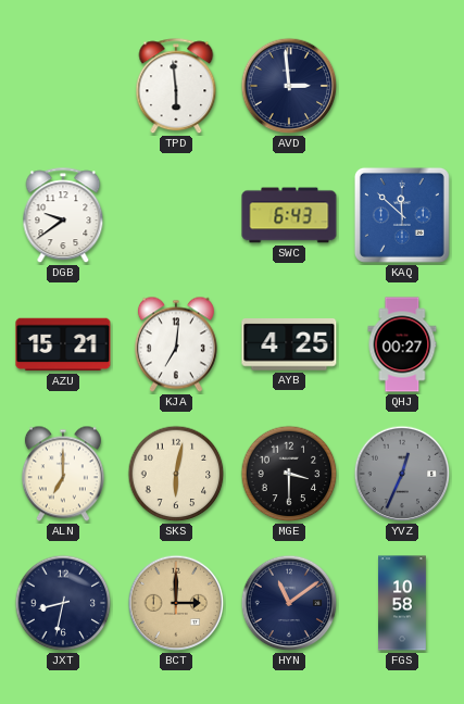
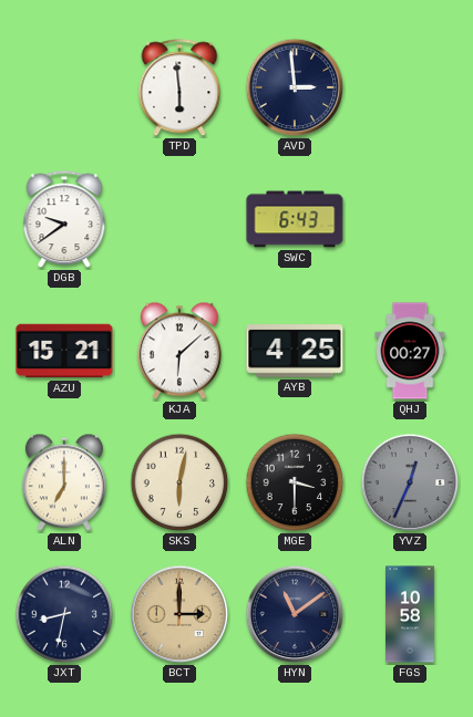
KAQ: 11:52 -> none
KJA: 7:01 -> 6:08
